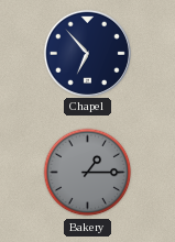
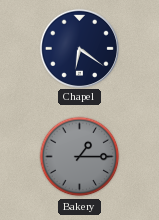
Chapel: 6:53 -> 6:21
